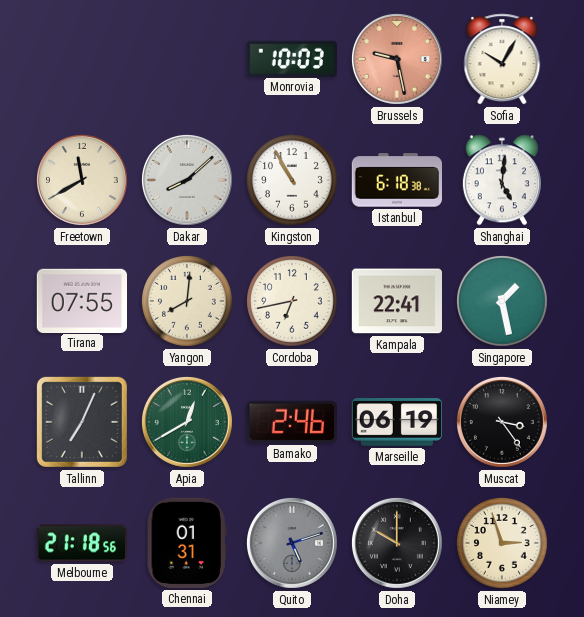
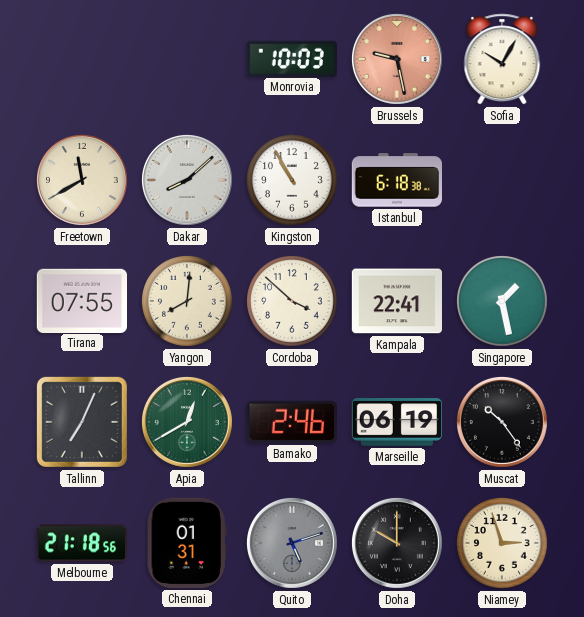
Shanghai: 5:01 -> none
Cordoba: 6:43 -> 3:52
Muscat: 3:24 -> 10:24
